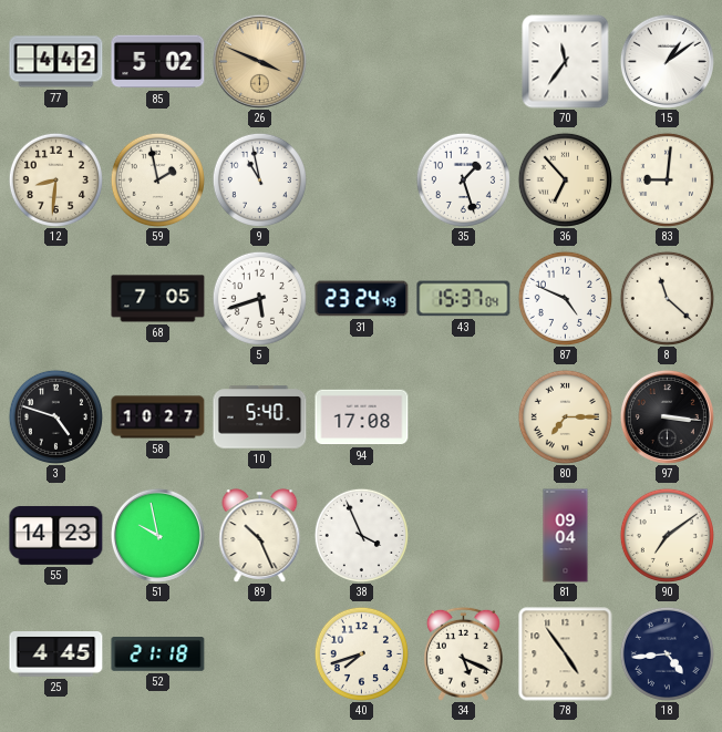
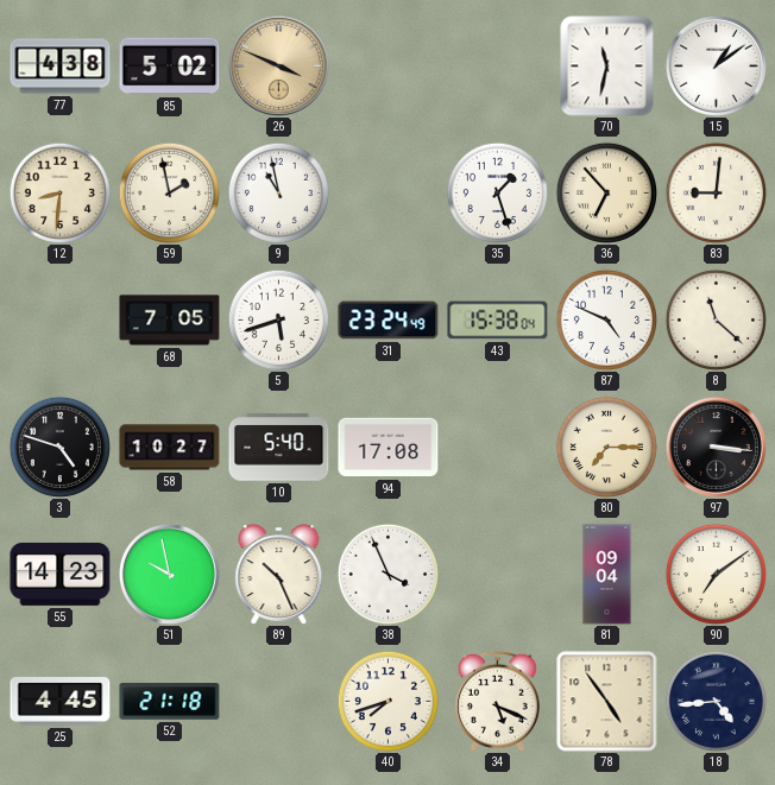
77: 4:42 -> 4:38
70: 11:36 -> 11:32
43: 15:37 -> 15:38
